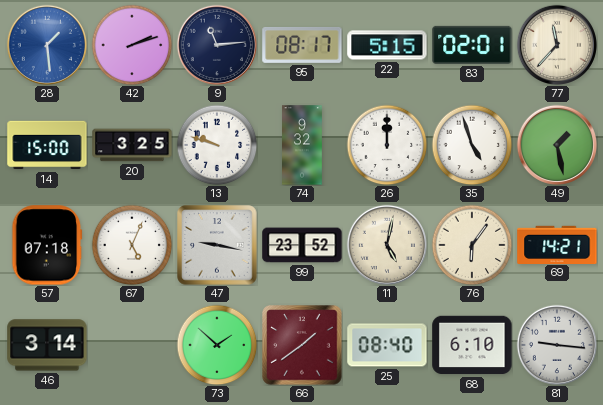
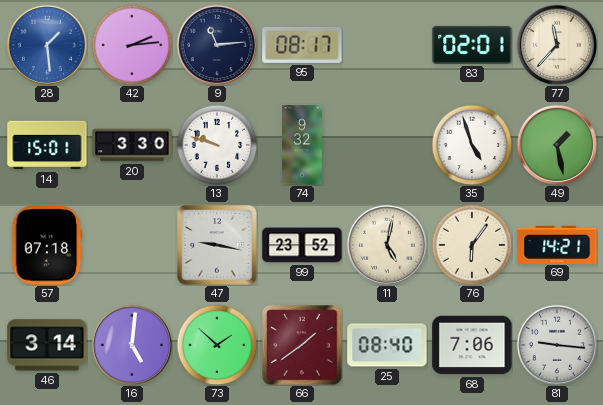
42: 2:12 -> 2:14
22: 5:15 -> none
14: 15:00 -> 15:01
20: 3:25 -> 3:30
26: 12:00 -> none
67: 5:04 -> none
16: none -> 5:01
68: 6:10 -> 7:06
